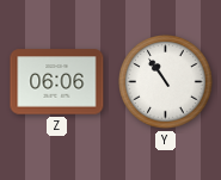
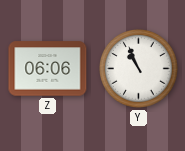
Y: 10:54 -> 10:56
